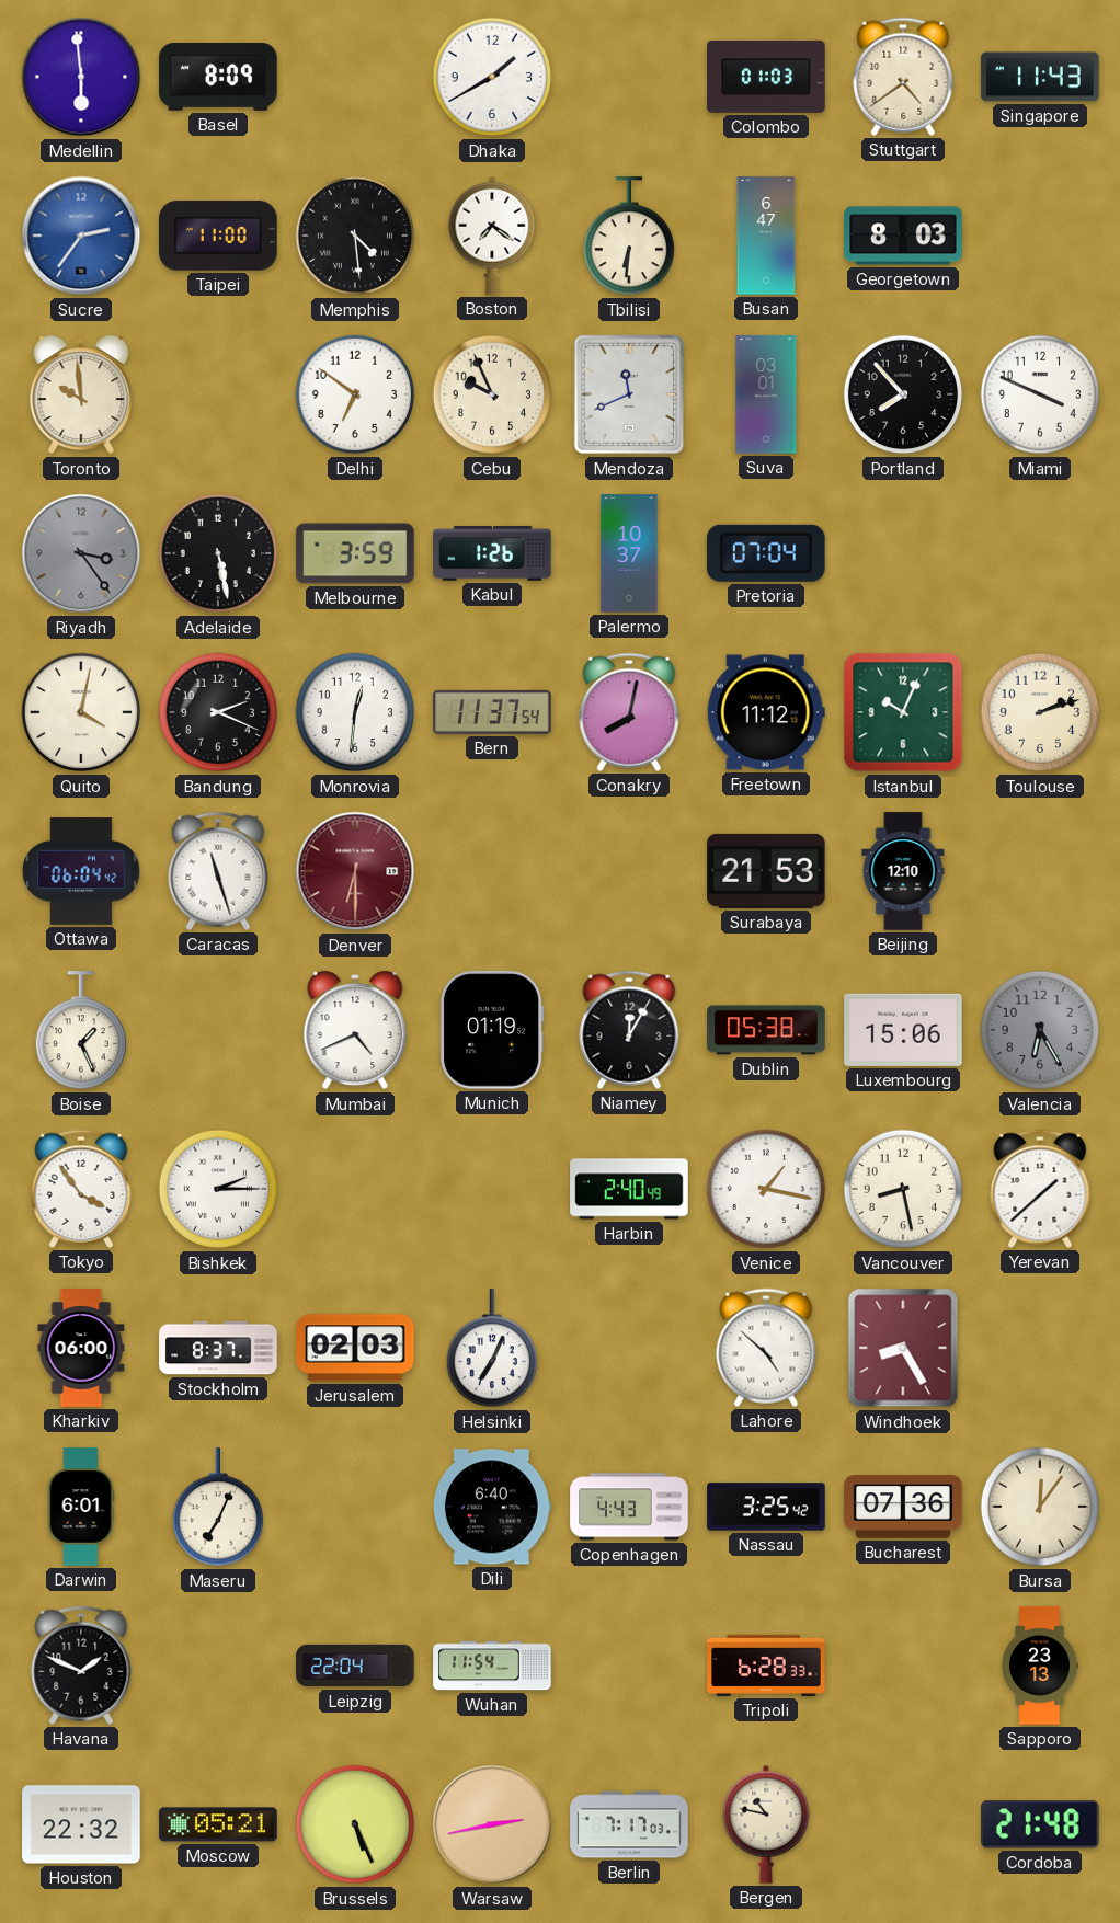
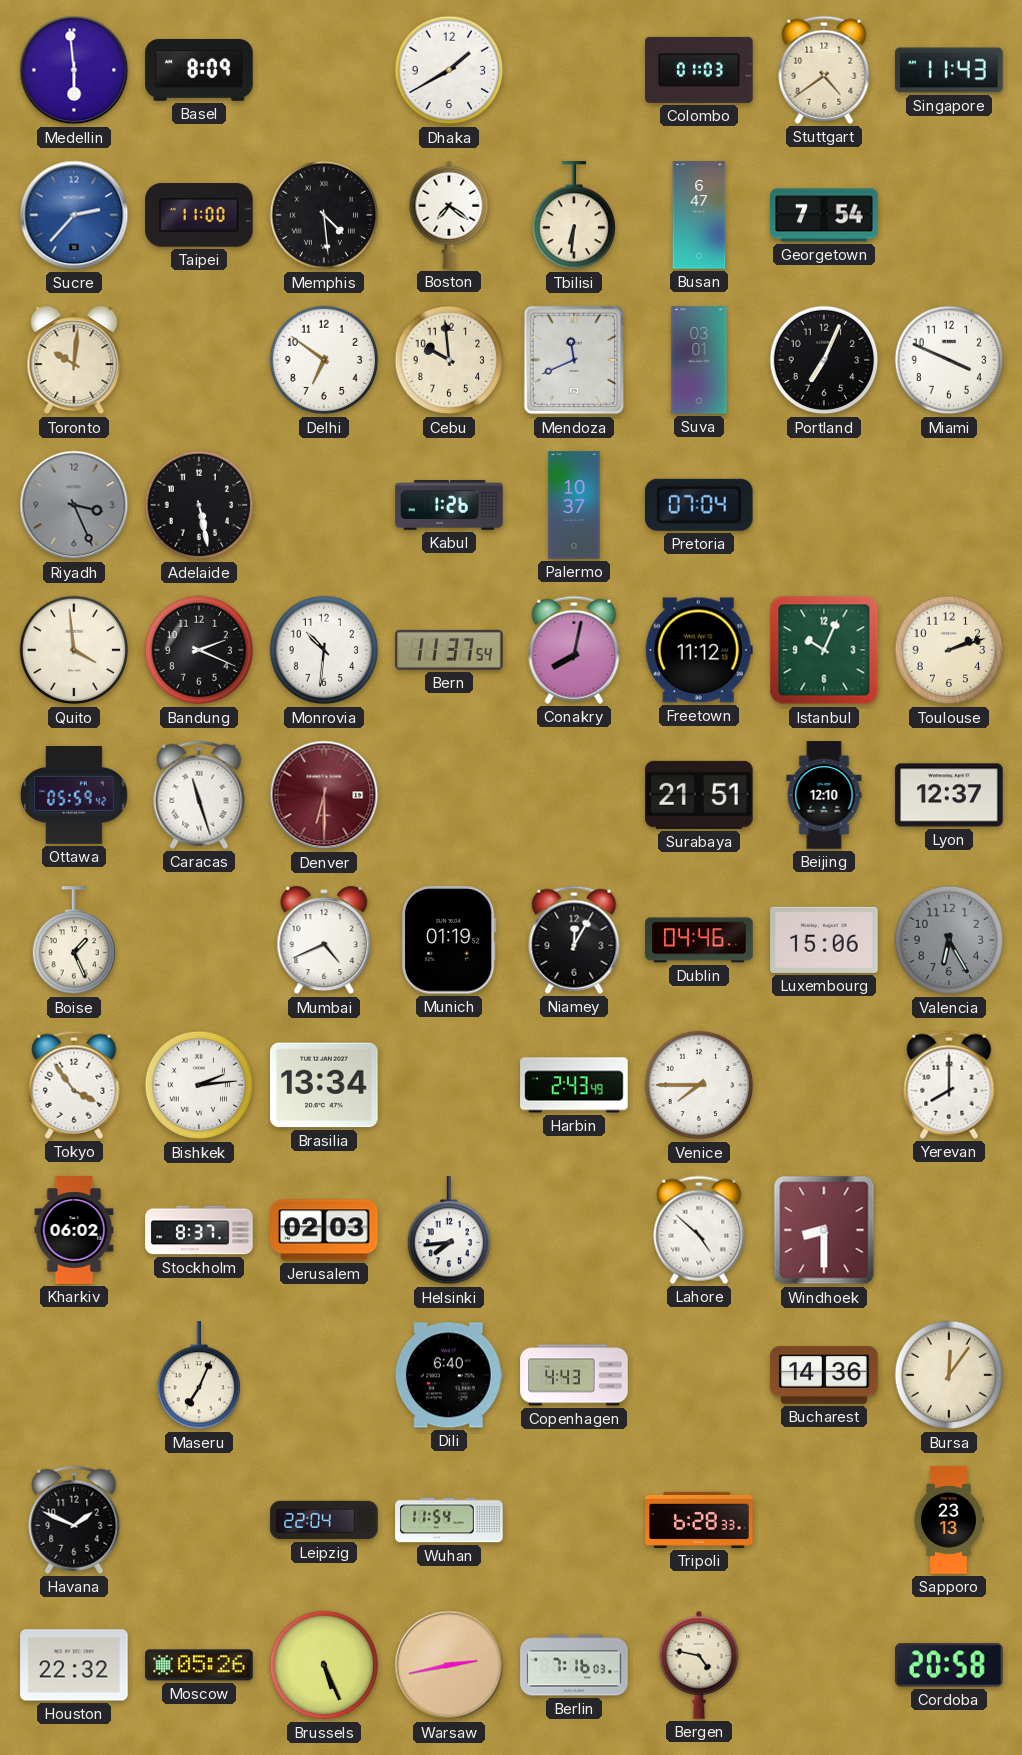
Sucre: 2:36 -> 2:37
Georgetown: 8:03 -> 7:54
Toronto: 9:59 -> 10:01
Cebu: 9:56 -> 9:59
Portland: 7:53 -> 7:04
Riyadh: 3:24 -> 3:26
Melbourne: 3:59 -> none
Quito: 4:02 -> 3:59
Monrovia: 12:31 -> 10:31
Ottawa: 06:04 -> 05:59
Surabaya: 21:53 -> 21:51
Lyon: none -> 12:37
Dublin: 05:38 -> 04:46
Bishkek: 2:15 -> 2:14
Brasilia: none -> 13:34
Harbin: 2:40 -> 2:43
Venice: 1:17 -> 7:45
Vancouver: 8:28 -> none
Yerevan: 1:38 -> 8:00
Kharkiv: 06:00 -> 06:02
Helsinki: 7:04 -> 7:44
Windhoek: 8:25 -> 8:30
Darwin: 6:01 -> none
Nassau: 3:25 -> none
Bucharest: 07:36 -> 14:36
Moscow: 05:21 -> 05:26
Berlin: 7:17 -> 7:16
Bergen: 10:47 -> 4:47
Cordoba: 21:48 -> 20:58
